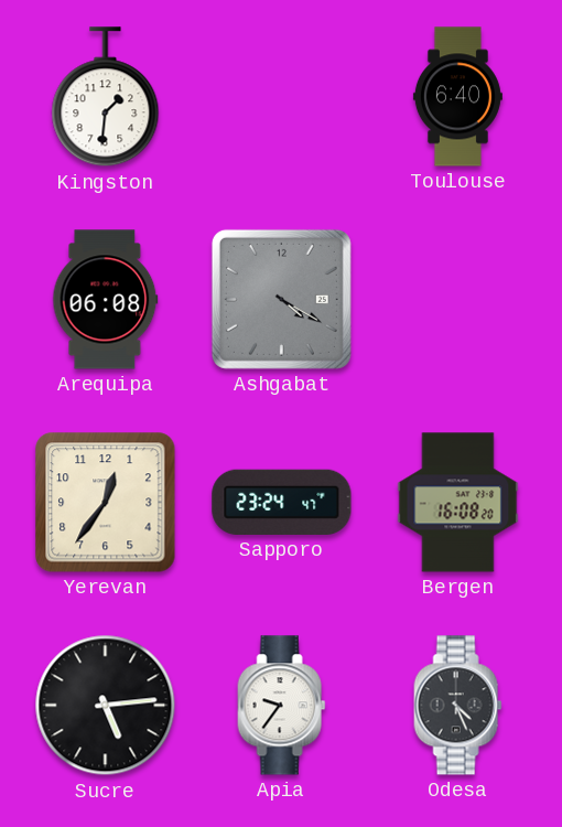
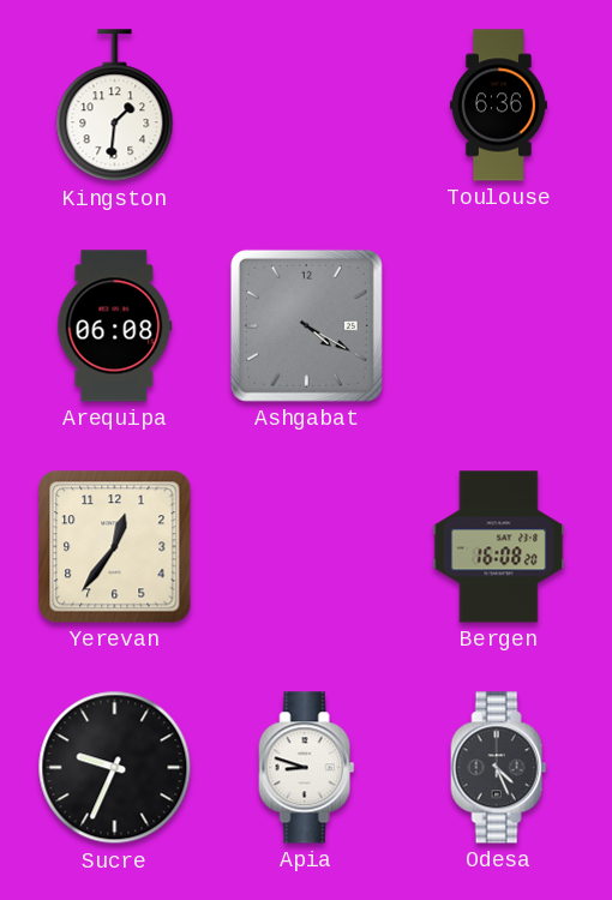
Toulouse: 6:40 -> 6:36
Sapporo: 23:24 -> none
Sucre: 5:14 -> 9:34
Apia: 9:36 -> 8:48
